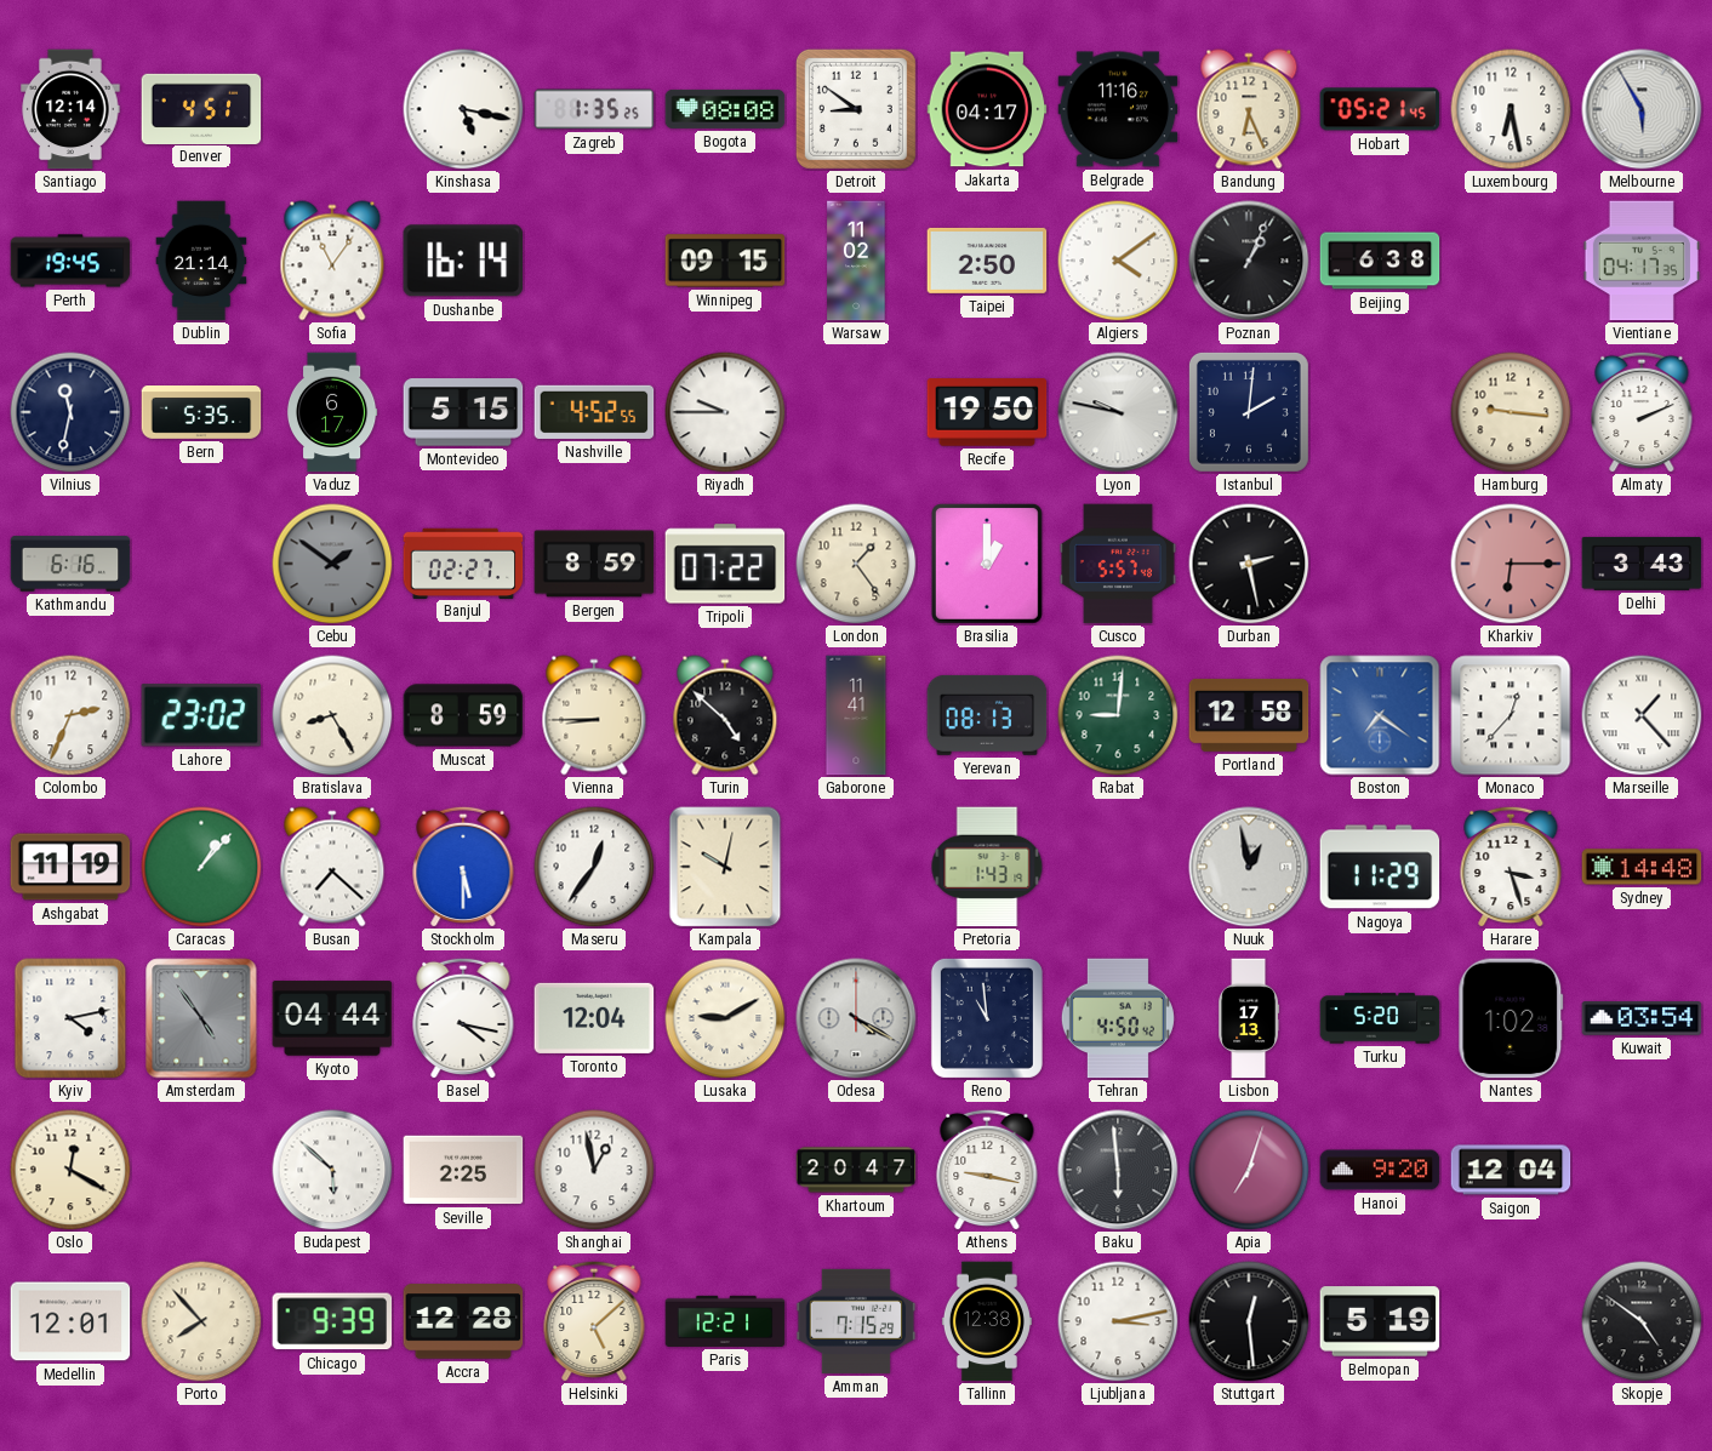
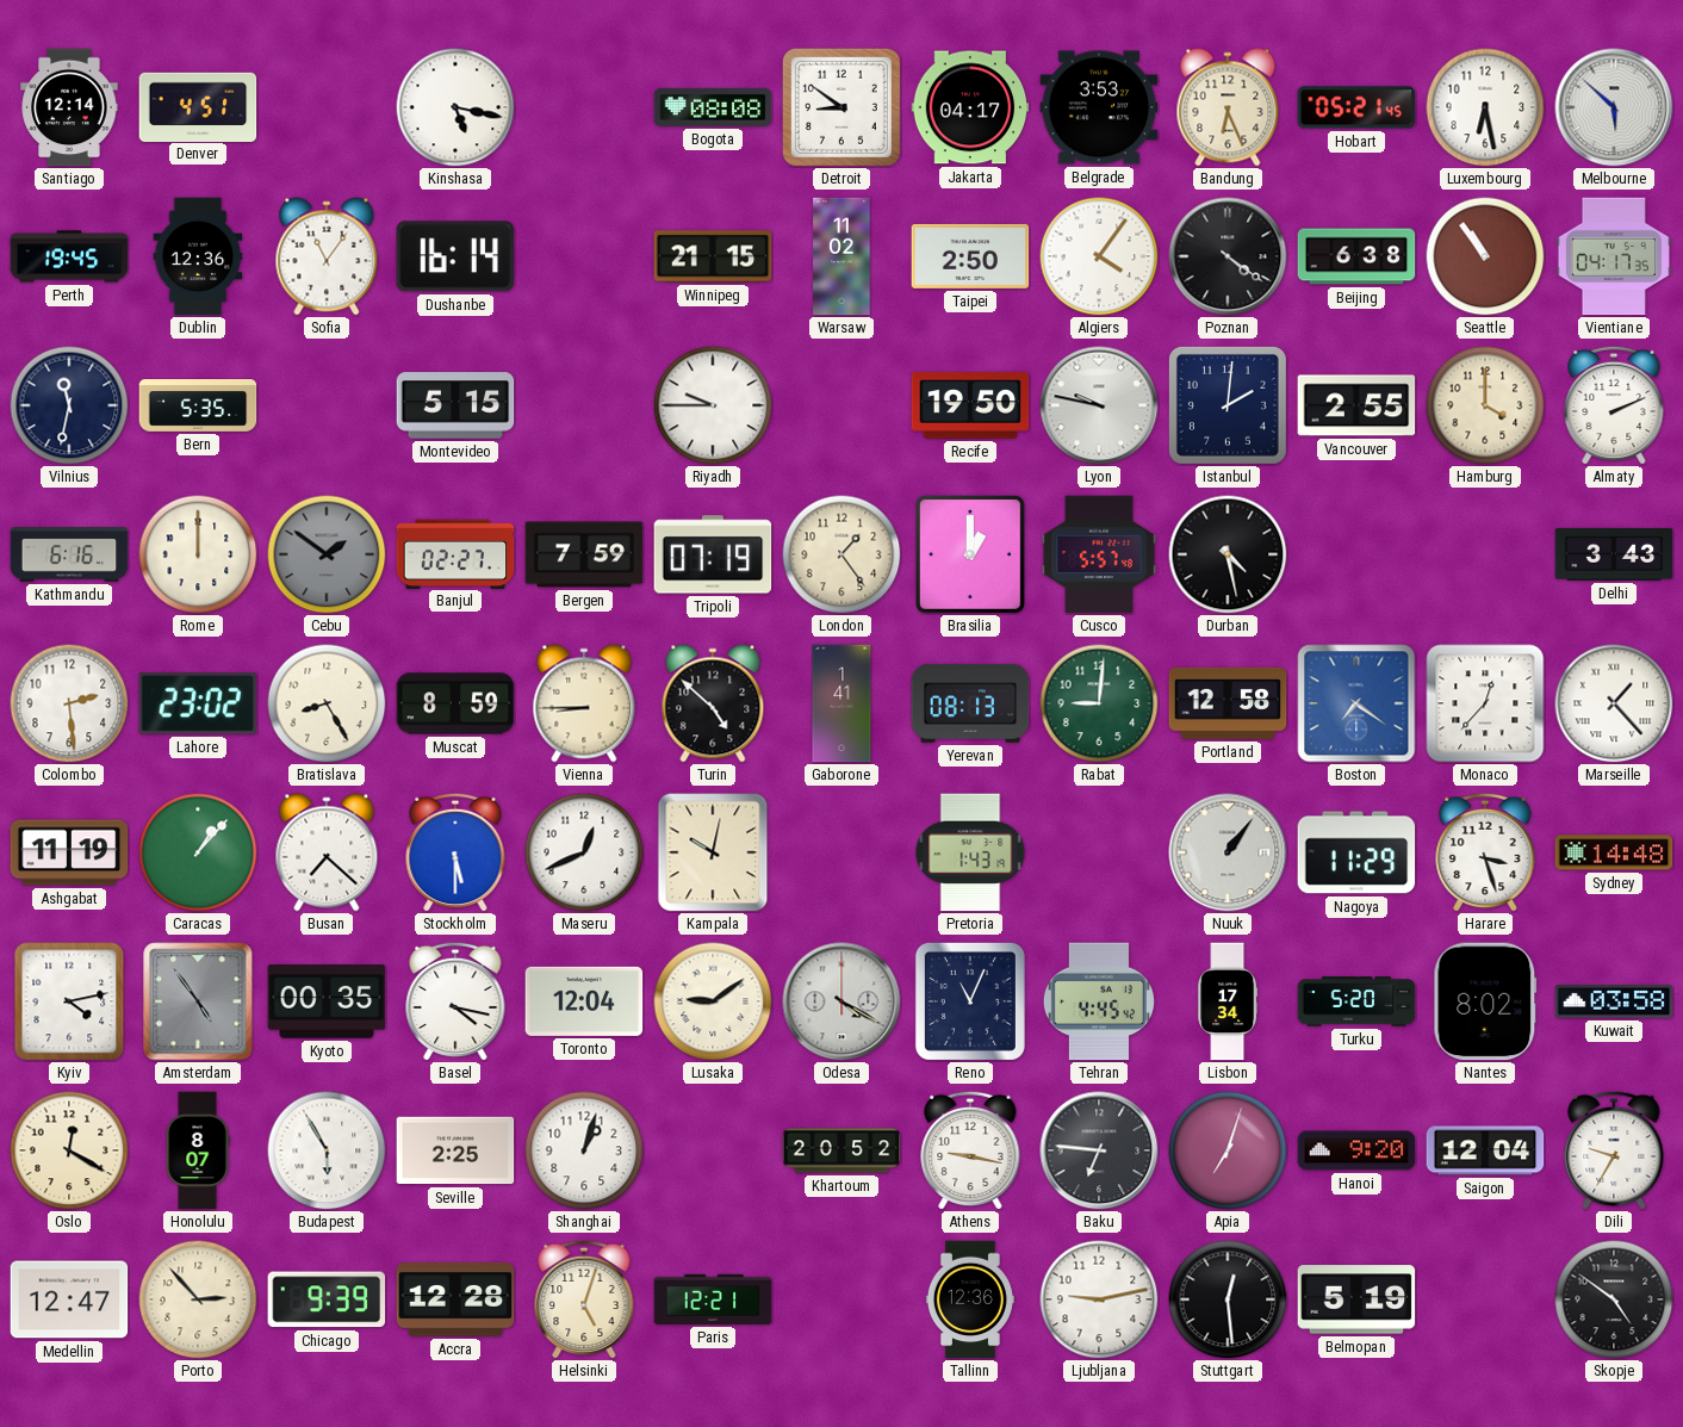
Zagreb: 1:35 -> none
Belgrade: 11:16 -> 3:53
Melbourne: 5:55 -> 5:52
Dublin: 21:14 -> 12:36
Winnipeg: 09:15 -> 21:15
Algiers: 4:09 -> 4:06
Poznan: 1:04 -> 4:21
Seattle: none -> 10:54
Vaduz: 6:17 -> none
Nashville: 4:52 -> none
Vancouver: none -> 2:55
Hamburg: 9:16 -> 4:00
Rome: none -> 12:00
Bergen: 8:59 -> 7:59
Tripoli: 07:22 -> 07:19
Durban: 2:28 -> 4:28
Kharkiv: 6:15 -> none
Colombo: 2:34 -> 2:29
Gaborone: 11:41 -> 1:41
Maseru: 12:36 -> 12:41
Nuuk: 12:58 -> 1:06
Kyoto: 04:44 -> 00:35
Lusaka: 9:10 -> 9:09
Reno: 10:59 -> 11:04
Tehran: 4:50 -> 4:45
Lisbon: 17:13 -> 17:34
Nantes: 1:02 -> 8:02
Kuwait: 03:54 -> 03:58
Honolulu: none -> 8:07
Budapest: 5:52 -> 5:55
Shanghai: 12:58 -> 1:03
Khartoum: 20:47 -> 20:52
Baku: 5:59 -> 6:46
Dili: none -> 9:35
Medellin: 12:01 -> 12:47
Porto: 7:53 -> 2:53
Helsinki: 5:08 -> 5:03
Amman: 7:15 -> none
Tallinn: 12:38 -> 12:36
Ljubljana: 3:13 -> 9:13
